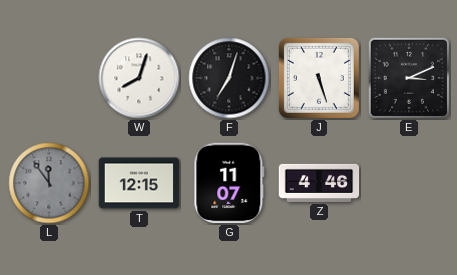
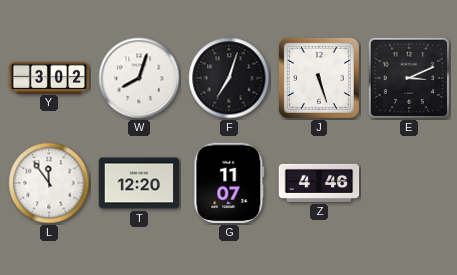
Y: none -> 3:02
L dial: grey -> white
T: 12:15 -> 12:20
